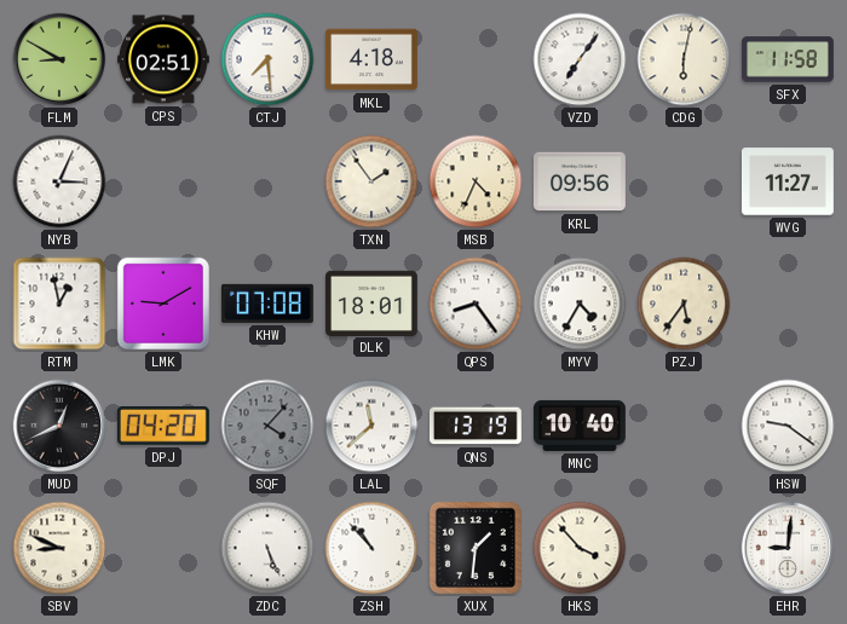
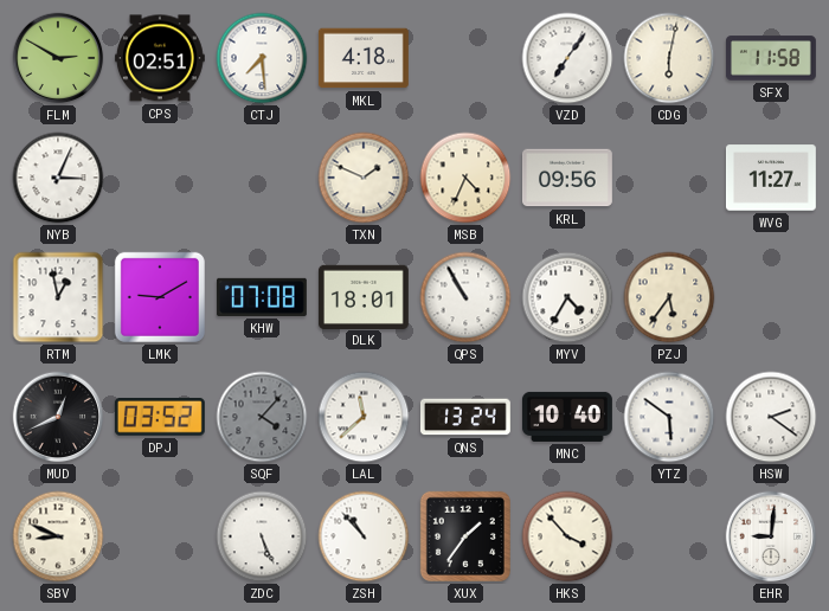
FLM: 8:50 -> 2:50
TXN: 1:54 -> 1:49
QPS: 8:24 -> 10:55
DPJ: 04:20 -> 03:52
QNS: 13:19 -> 13:24
YTZ: none -> 5:51
HSW: 9:21 -> 2:21
XUX: 1:31 -> 1:36
